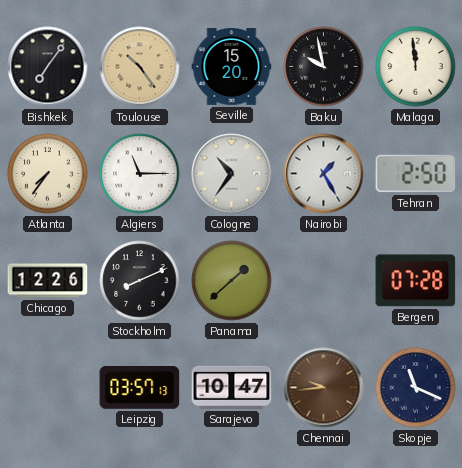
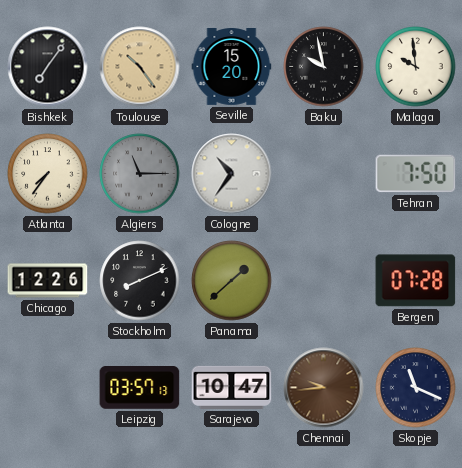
Malaga: 11:59 -> 9:59
Algiers dial: white -> grey
Nairobi: 1:25 -> none
Tehran: 2:50 -> 7:50
